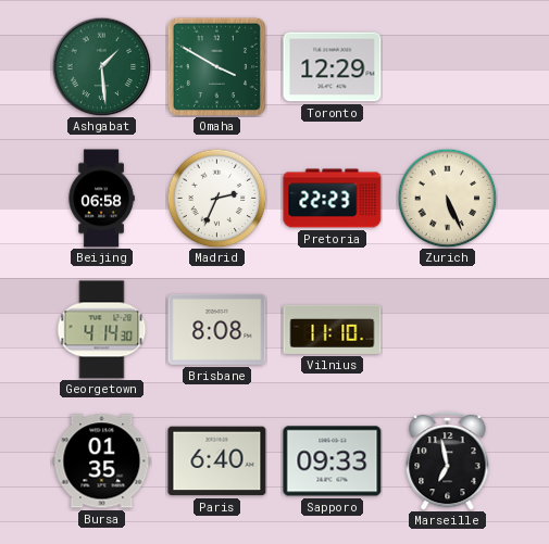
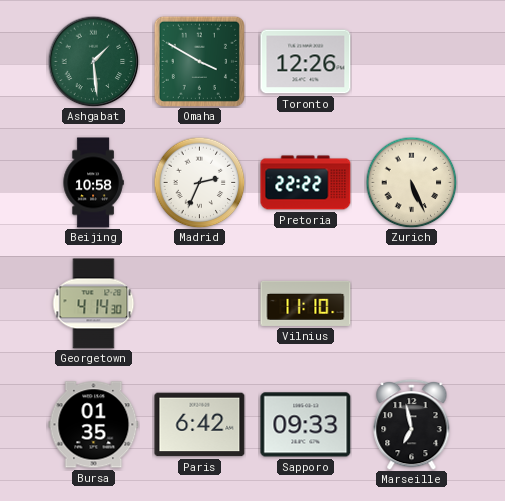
Toronto: 12:29 -> 12:26
Beijing: 06:58 -> 10:58
Pretoria: 22:23 -> 22:22
Brisbane: 8:08 -> none
Paris: 6:40 -> 6:42
